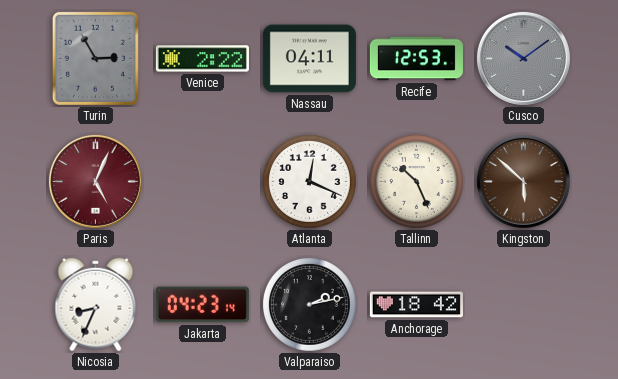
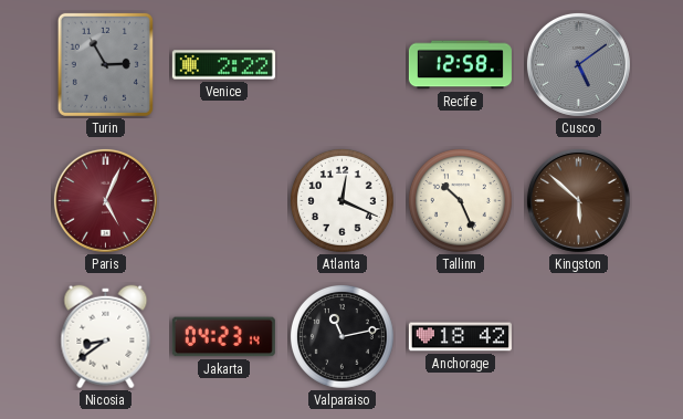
Nassau: 04:11 -> none
Recife: 12:53 -> 12:58
Cusco: 10:09 -> 5:09
Nicosia: 8:34 -> 8:39
Valparaiso: 2:13 -> 11:13
